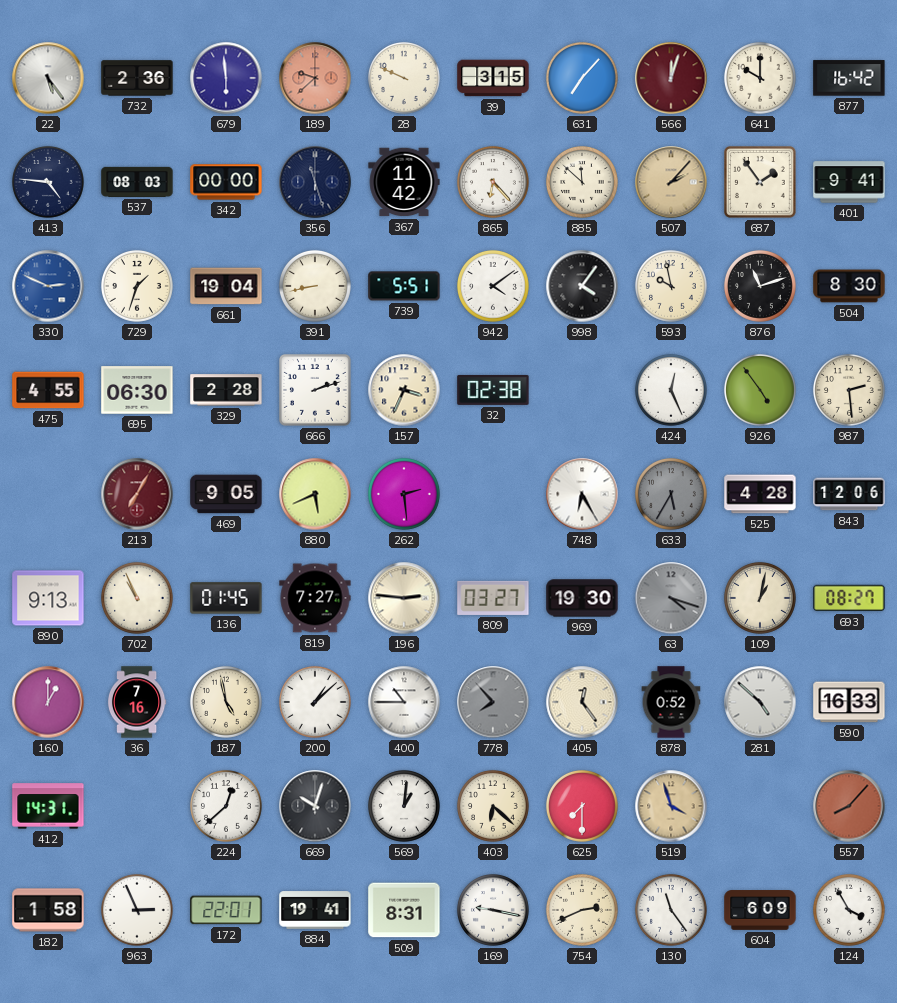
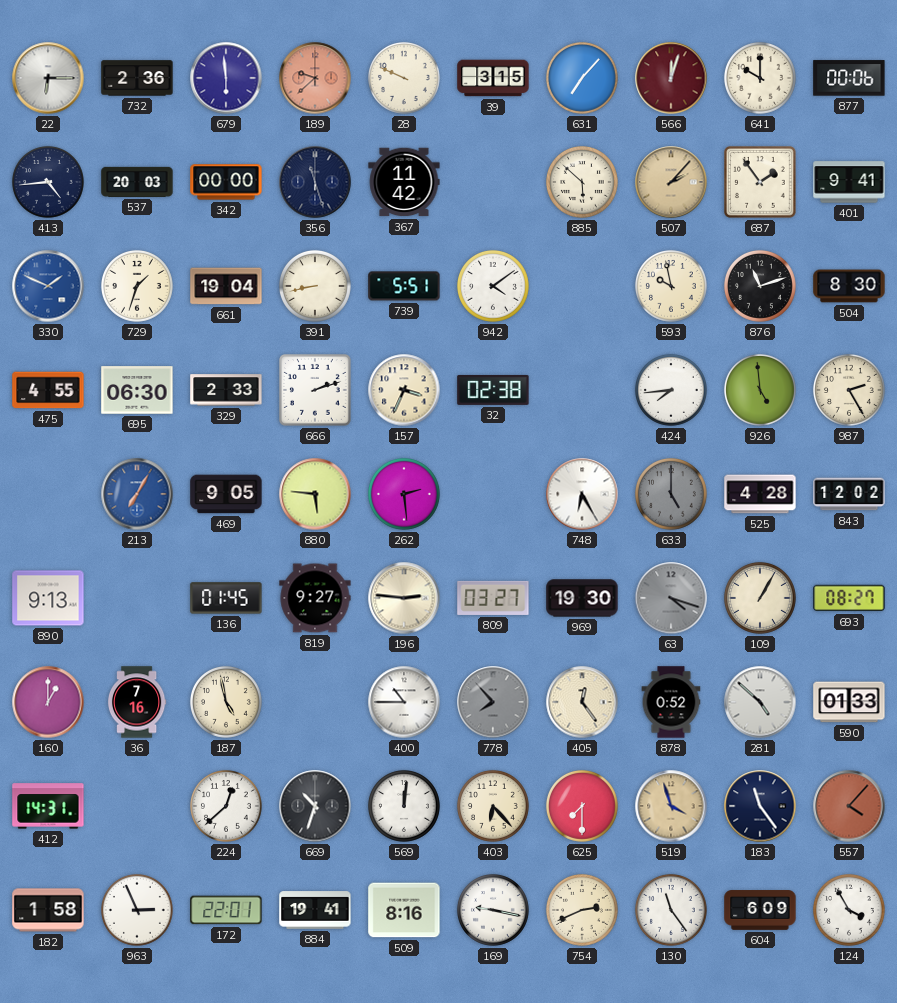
22: 5:24 -> 6:15
877: 16:42 -> 00:06
413: 4:46 -> 4:44
537: 08:03 -> 20:03
865: 6:23 -> none
885: 11:52 -> 5:52
330: 2:49 -> 1:49
998: 4:06 -> none
329: 2:28 -> 2:33
424: 12:26 -> 7:44
926: 4:54 -> 4:59
987: 2:29 -> 2:25
213 dial: burgundy -> blue
880: 5:41 -> 5:46
633: 5:35 -> 5:00
843: 12:06 -> 12:02
702: 10:56 -> none
819: 7:27 -> 9:27
109: 1:02 -> 1:05
200: 1:08 -> none
590: 16:33 -> 01:33
669: 10:03 -> 10:33
569: 1:01 -> 12:01
403: 6:22 -> 6:23
183: none -> 11:24
557: 8:07 -> 4:07
509: 8:31 -> 8:16
